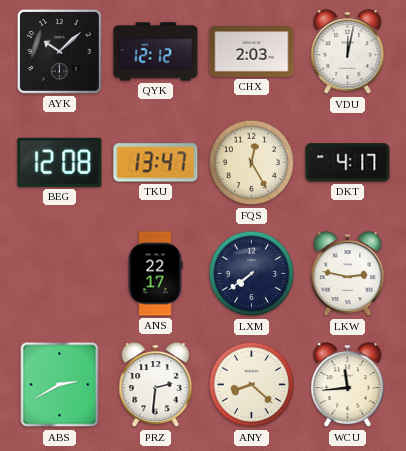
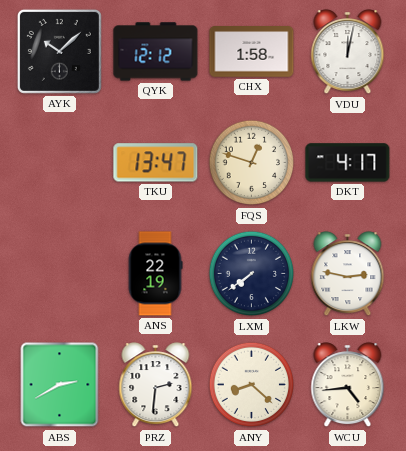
CHX: 2:03 -> 1:58
BEG: 12:08 -> none
FQS: 12:25 -> 12:48
ANS: 22:17 -> 22:19
WCU: 11:44 -> 4:44
